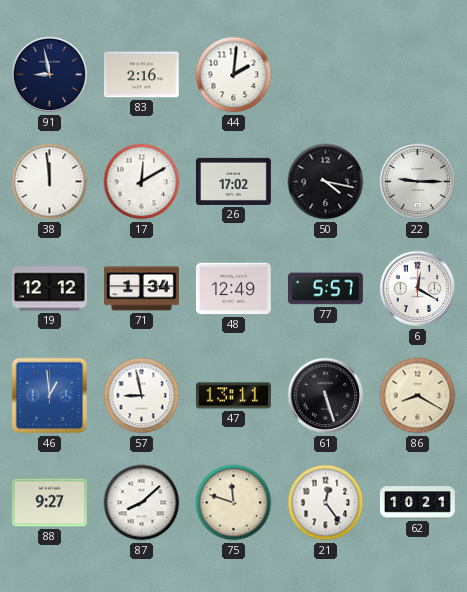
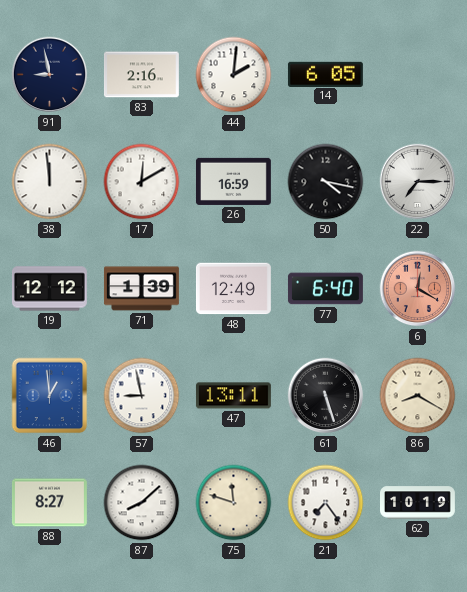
14: none -> 6:05
26: 17:02 -> 16:59
22: 9:15 -> 7:15
71: 1:34 -> 1:39
77: 5:57 -> 6:40
6 dial: white -> salmon
88: 9:27 -> 8:27
21: 12:24 -> 7:24
62: 10:21 -> 10:19
